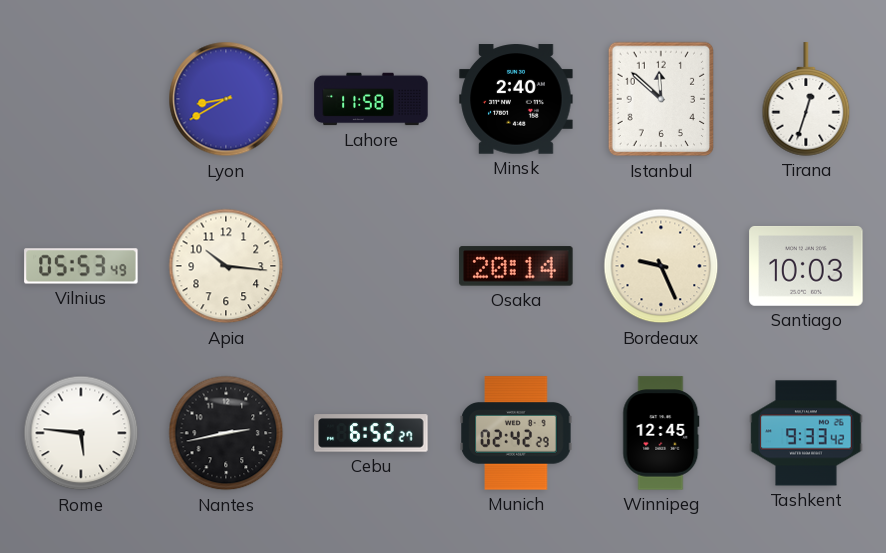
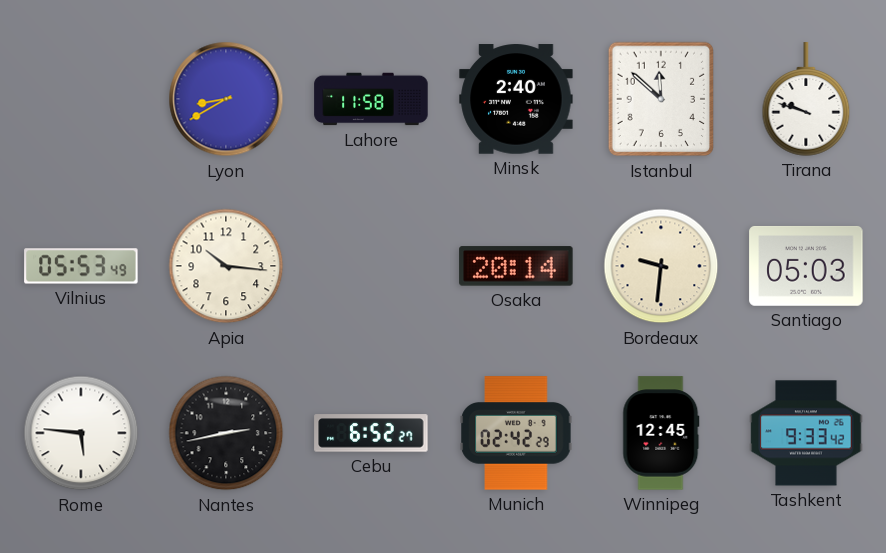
Tirana: 12:33 -> 9:48
Bordeaux: 9:26 -> 9:31
Santiago: 10:03 -> 05:03
